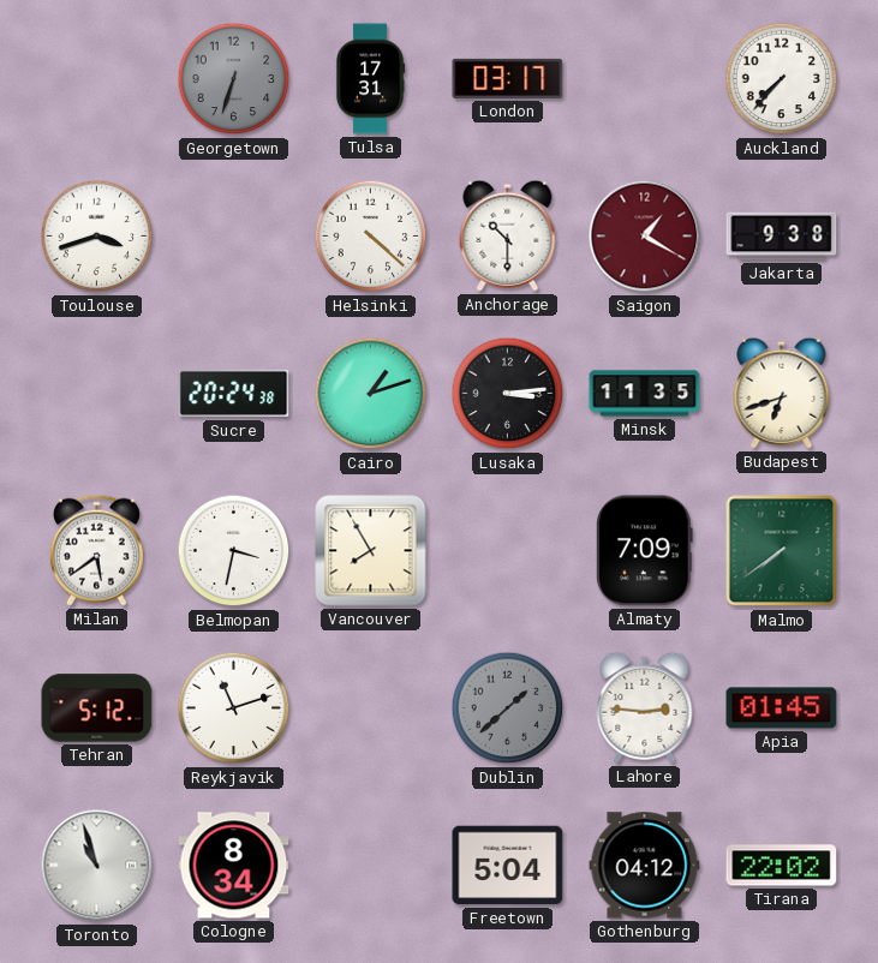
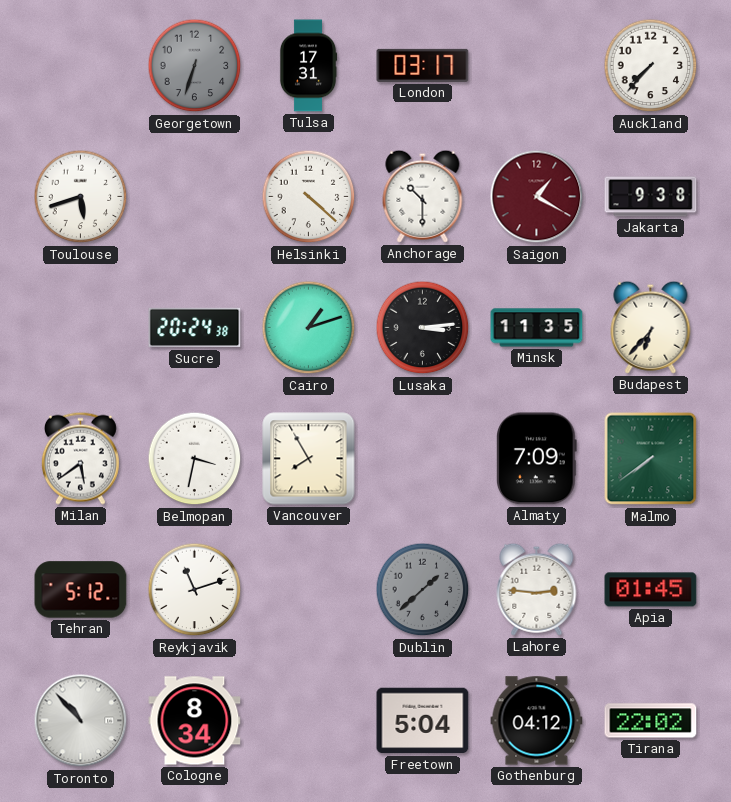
Toulouse: 3:42 -> 5:42
Budapest: 6:42 -> 6:37
Toronto: 10:57 -> 10:53
